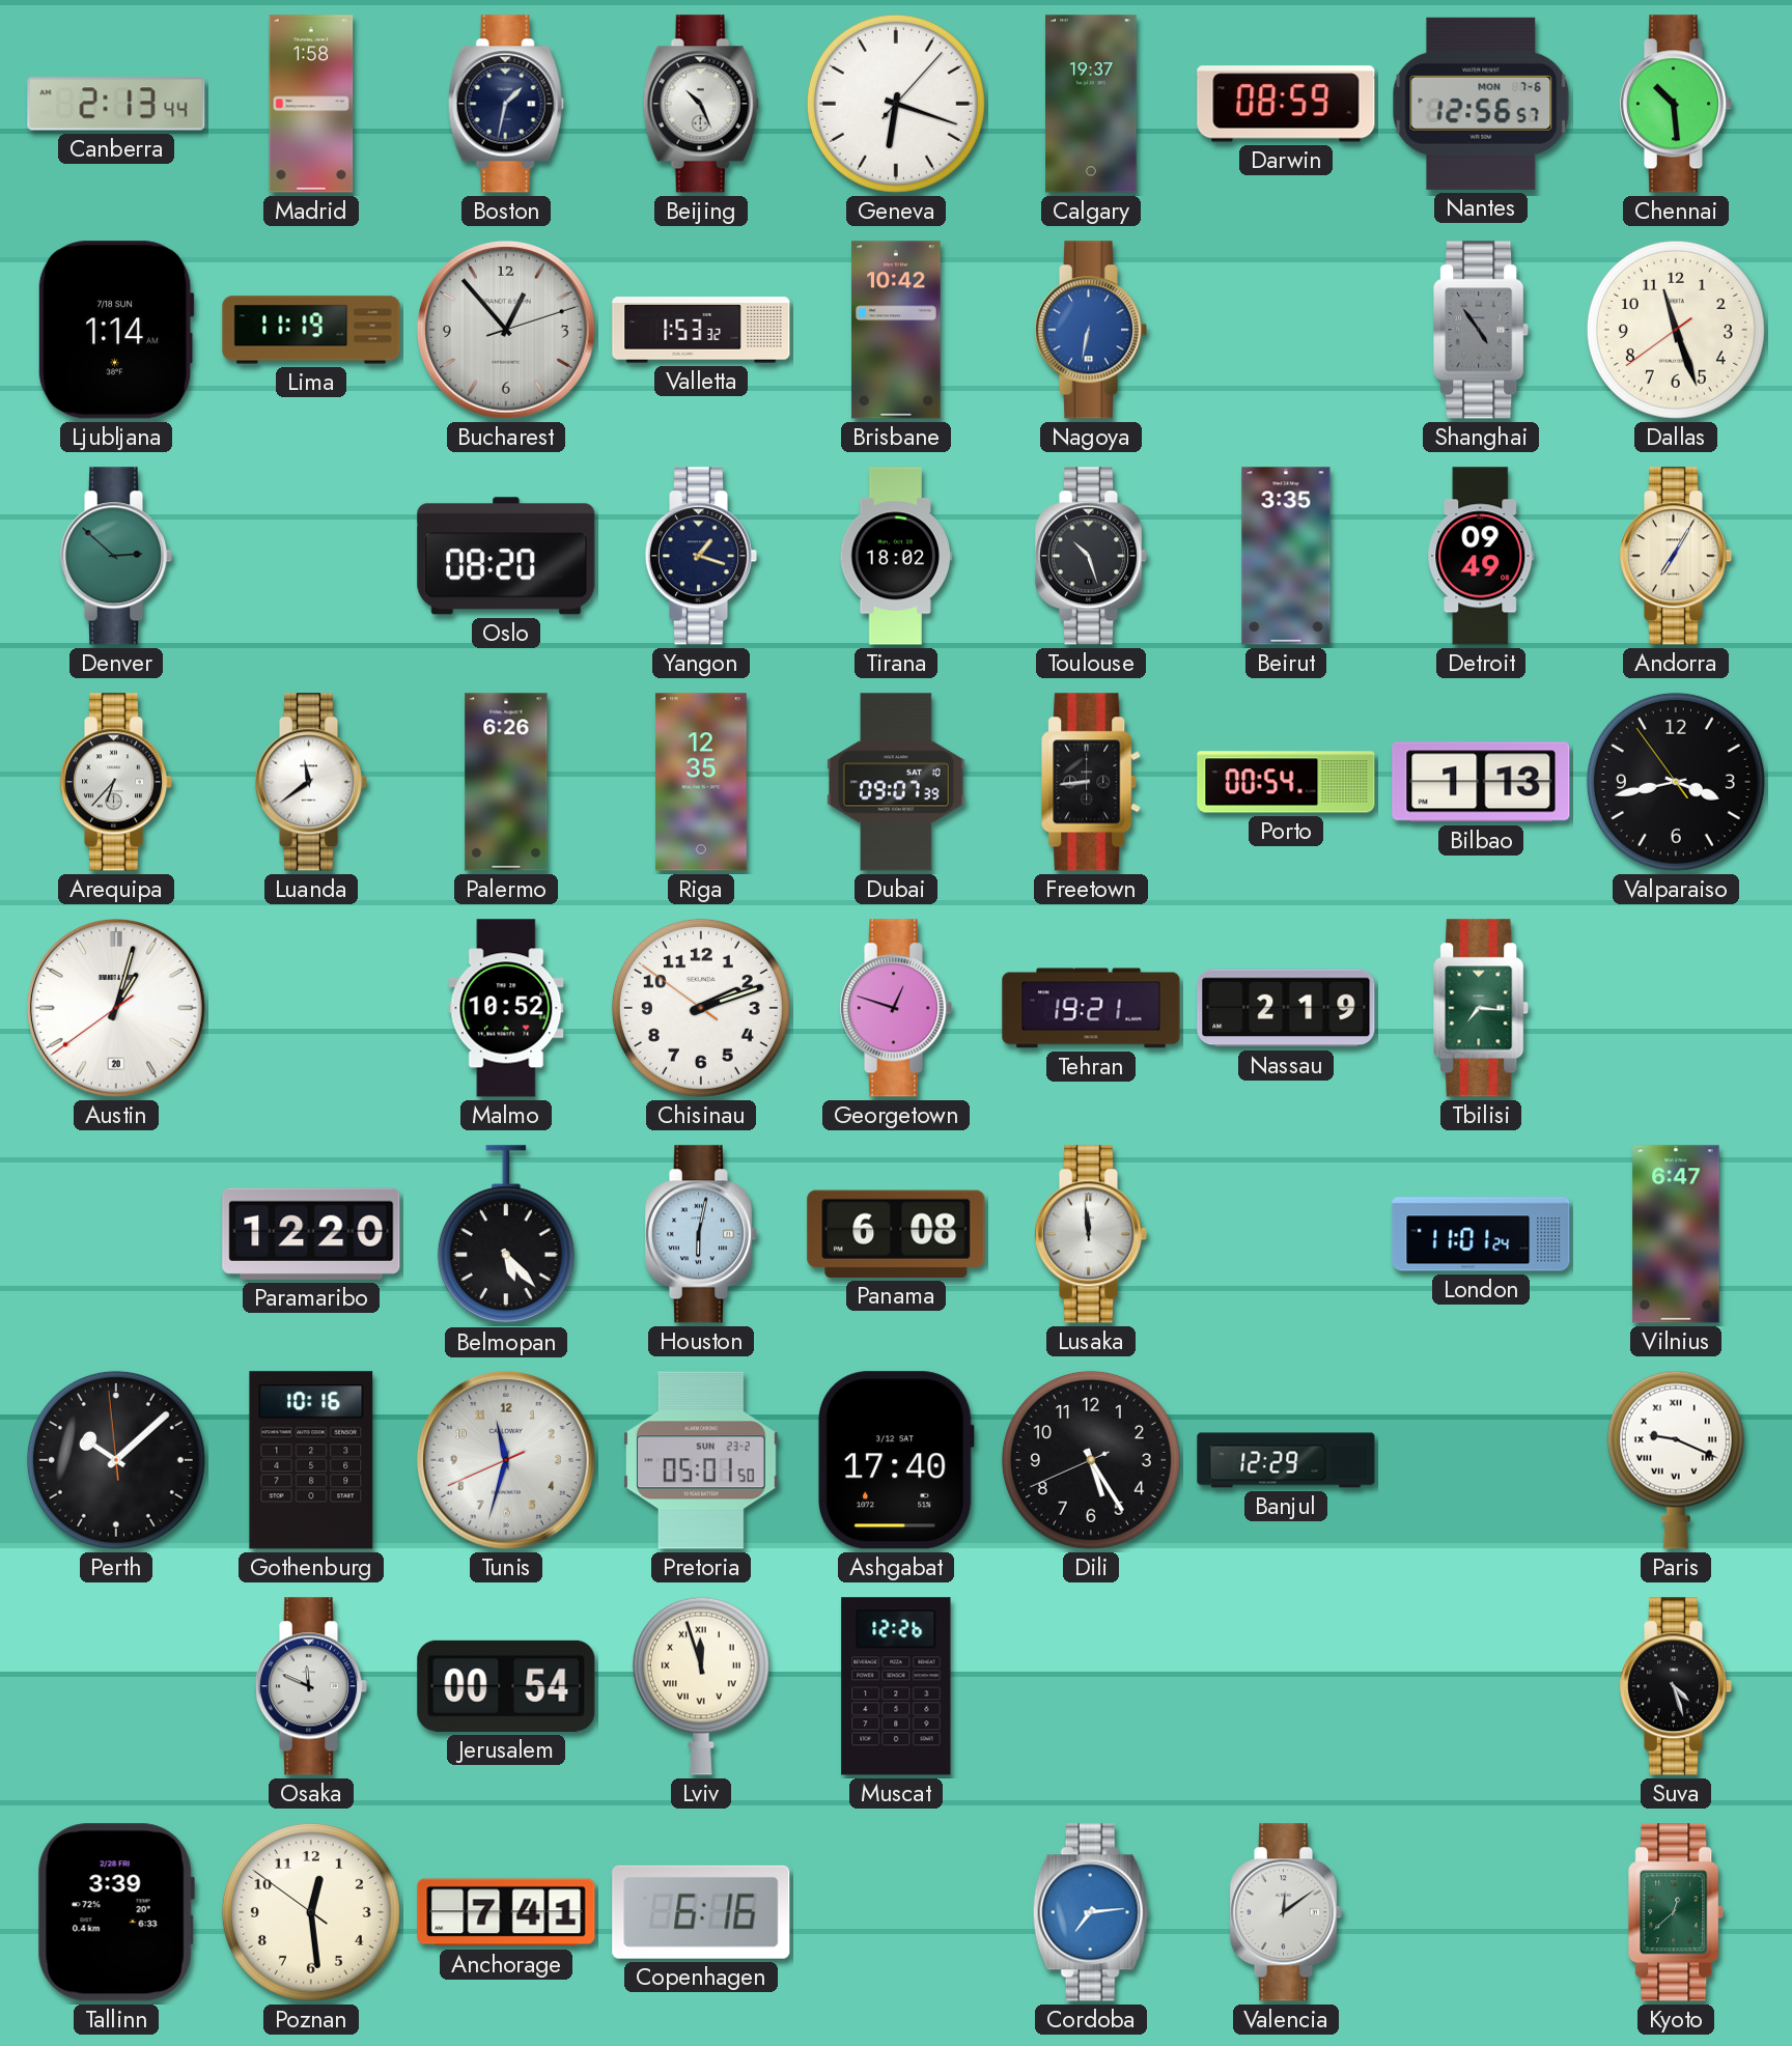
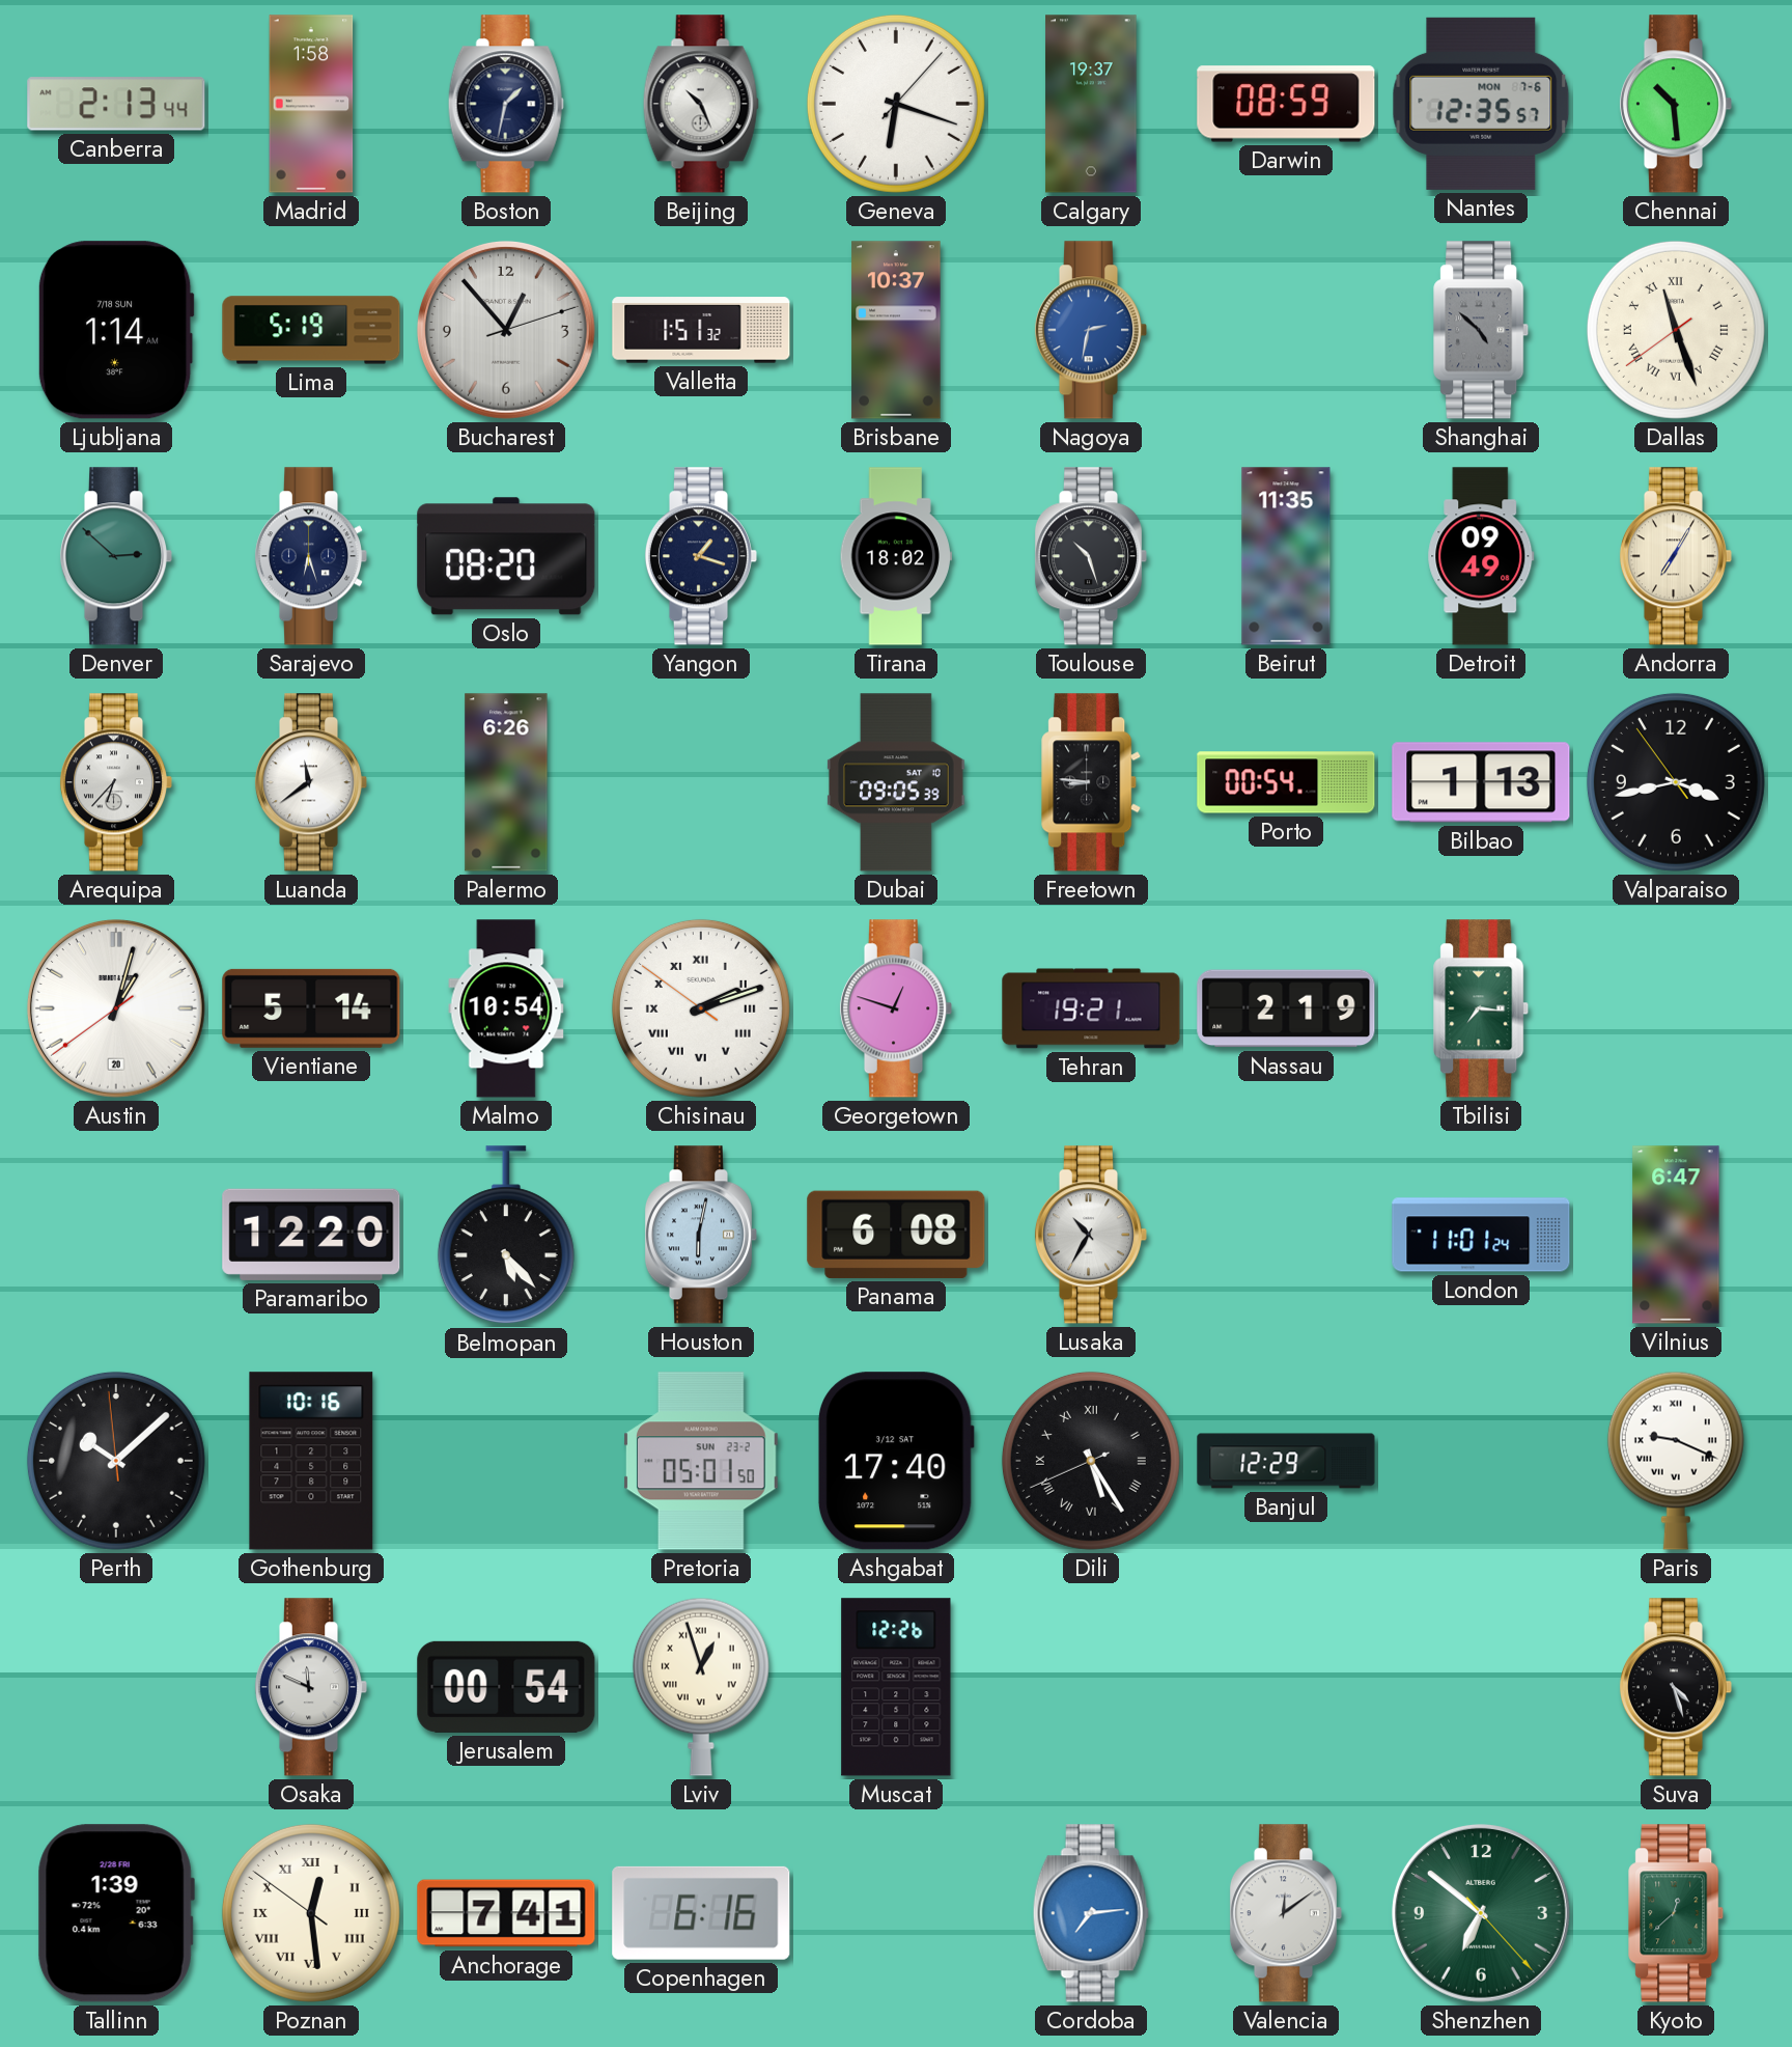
Nantes: 12:56 -> 12:35
Lima: 11:19 -> 5:19
Valletta: 1:53 -> 1:51
Brisbane: 10:42 -> 10:37
Nagoya: 6:32 -> 2:32
Shanghai: 4:54 -> 4:52
Dallas numerals: Arabic -> Roman
Sarajevo: none -> 6:27
Beirut: 3:35 -> 11:35
Riga: 12:35 -> none
Dubai: 09:07 -> 09:05
Freetown: 8:44 -> 8:46
Vientiane: none -> 5:14
Malmo: 10:52 -> 10:54
Chisinau numerals: Arabic -> Roman
Lusaka: 11:59 -> 10:35
Tunis: 11:32 -> none
Dili numerals: Arabic -> Roman
Lviv: 11:57 -> 12:57
Tallinn: 3:39 -> 1:39
Poznan numerals: Arabic -> Roman
Shenzhen: none -> 6:51
